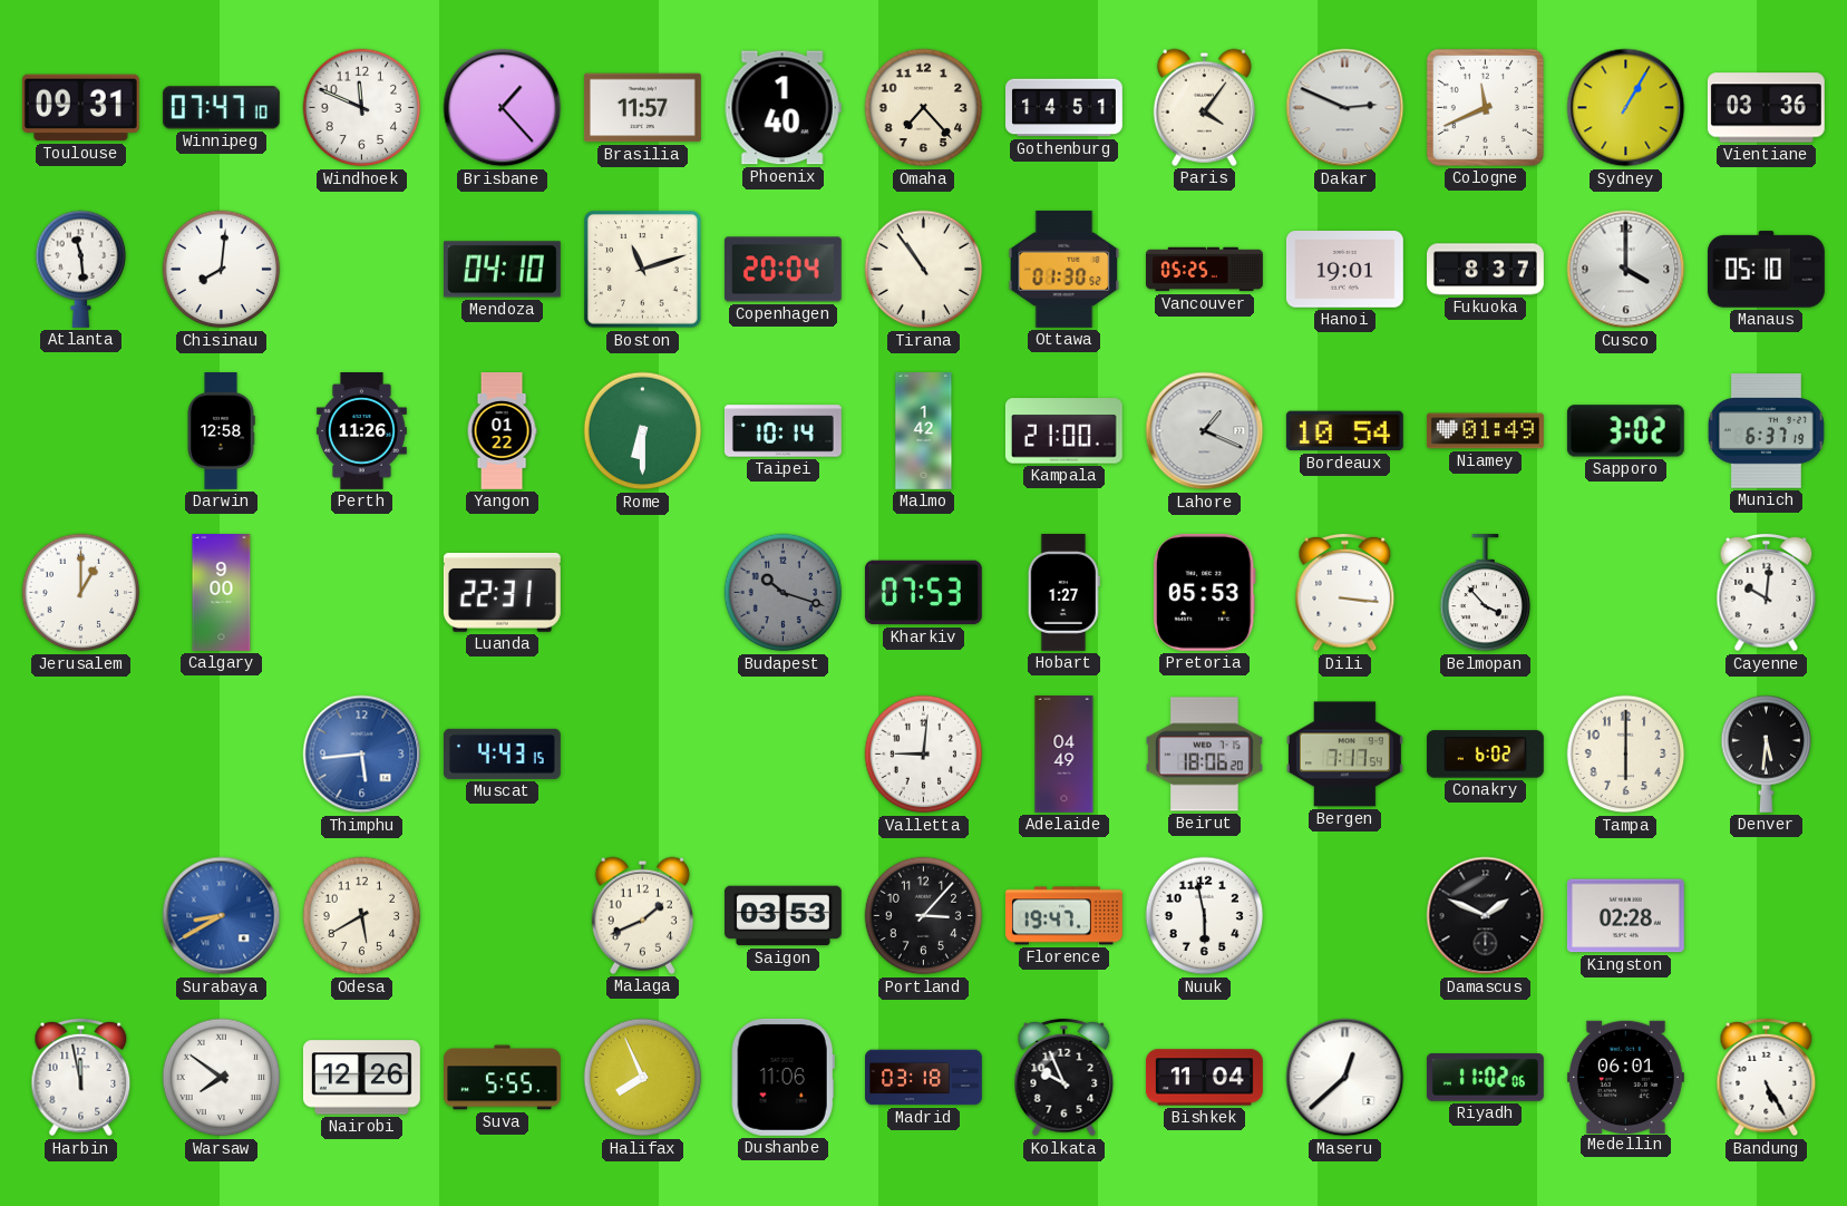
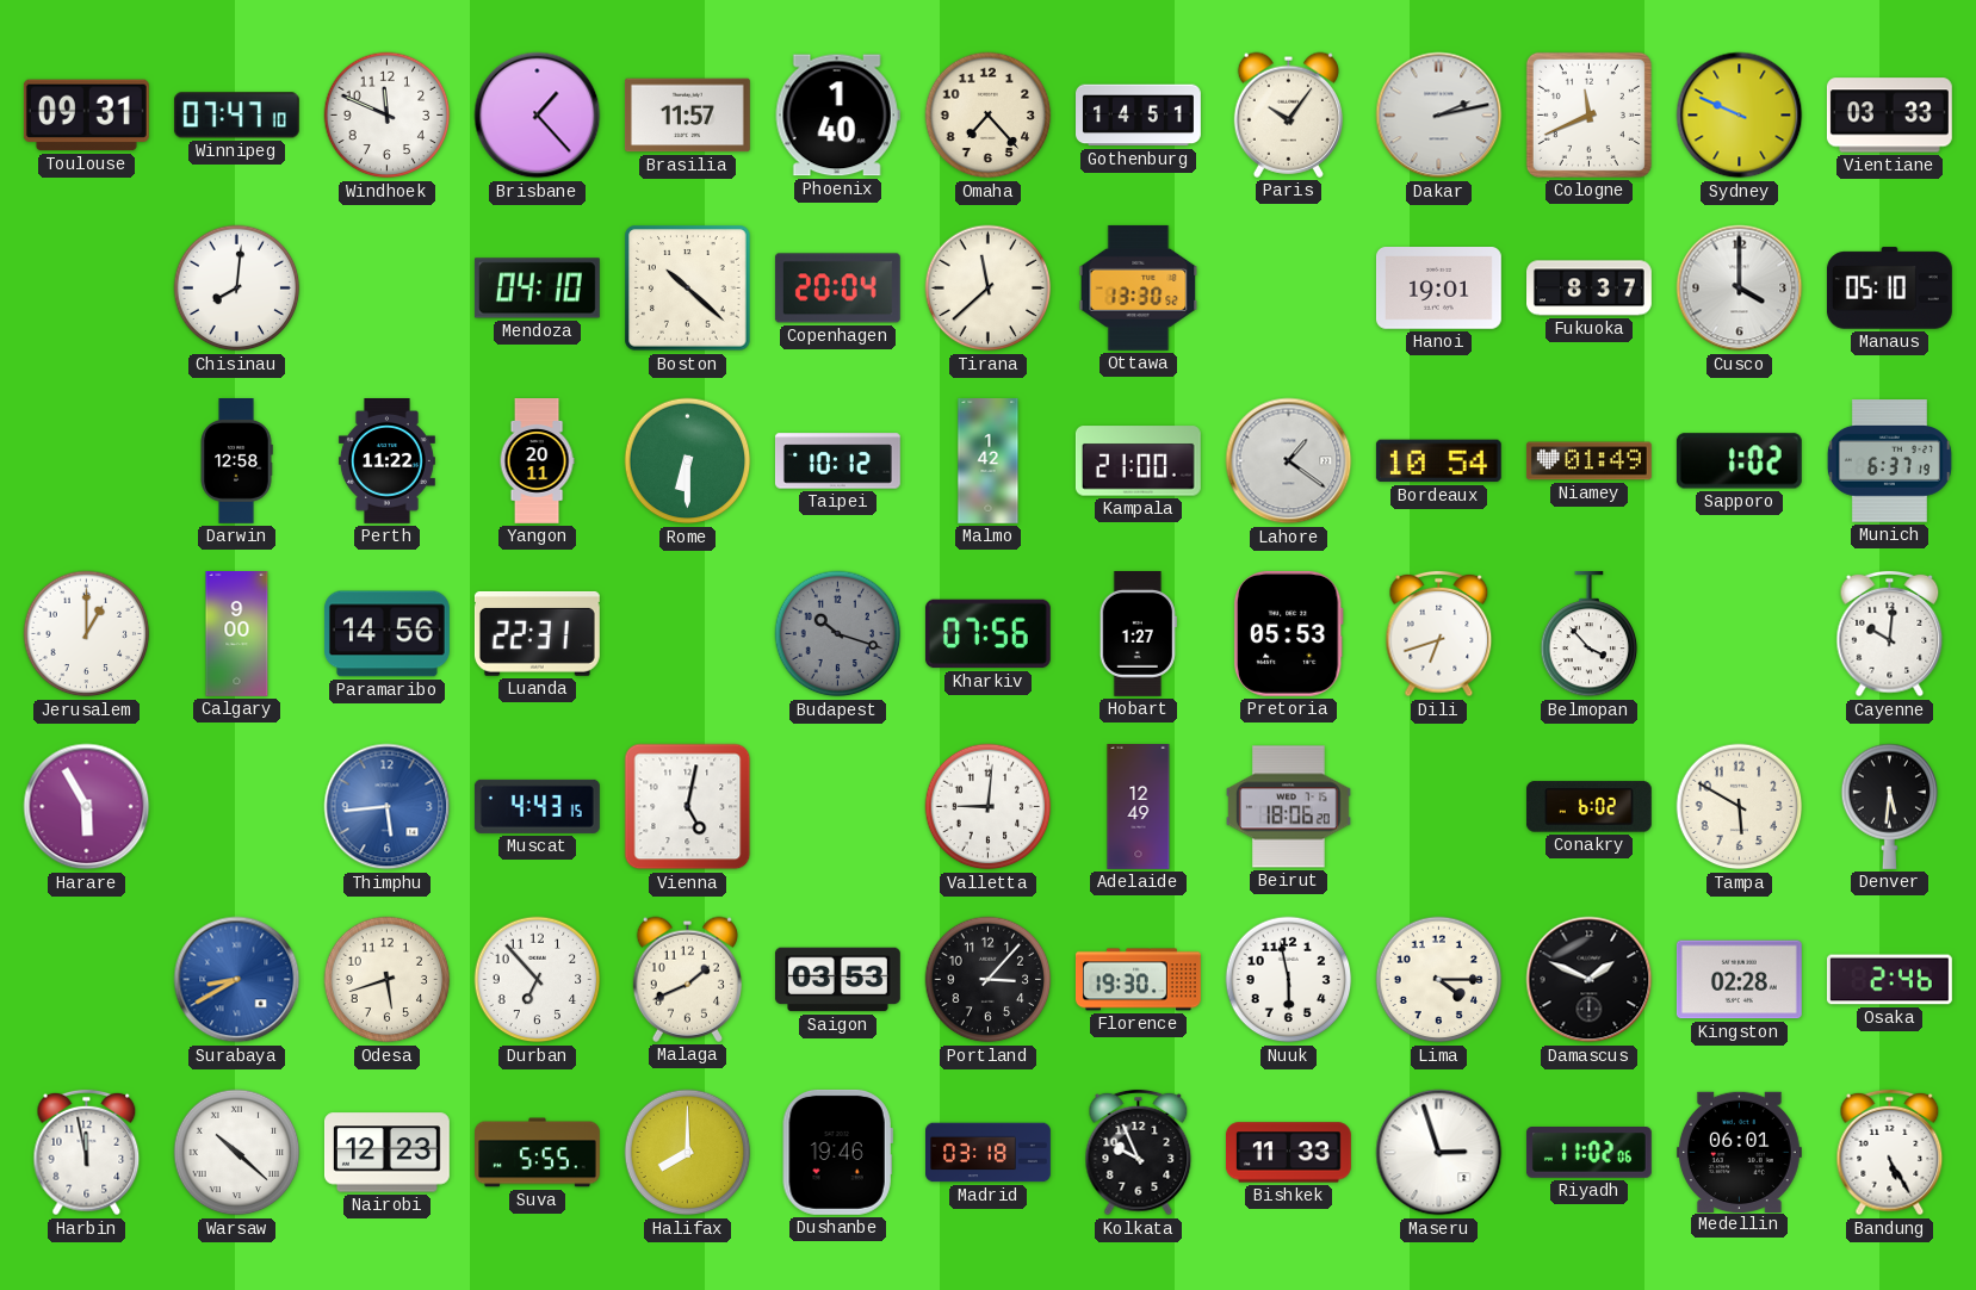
Paris: 4:06 -> 10:06
Dakar: 2:49 -> 2:13
Sydney: 1:05 -> 9:49
Vientiane: 03:36 -> 03:33
Atlanta: 11:29 -> none
Boston: 11:12 -> 10:22
Tirana: 10:54 -> 11:38
Ottawa: 01:30 -> 13:30
Vancouver: 05:25 -> none
Perth: 11:26 -> 11:22
Yangon: 01:22 -> 20:11
Taipei: 10:14 -> 10:12
Lahore: 1:19 -> 1:21
Sapporo: 3:02 -> 1:02
Paramaribo: none -> 14:56
Kharkiv: 07:53 -> 07:56
Dili: 3:16 -> 6:42
Harare: none -> 5:55
Vienna: none -> 5:02
Adelaide: 04:49 -> 12:49
Bergen: 7:17 -> none
Tampa: 6:00 -> 5:50
Odesa: 5:40 -> 5:42
Durban: none -> 6:53
Florence: 19:47 -> 19:30
Lima: none -> 4:15
Osaka: none -> 2:46
Warsaw: 7:51 -> 10:22
Nairobi: 12:26 -> 12:23
Halifax: 7:56 -> 8:00
Dushanbe: 11:06 -> 19:46
Bishkek: 11:04 -> 11:33
Maseru: 12:38 -> 2:57
